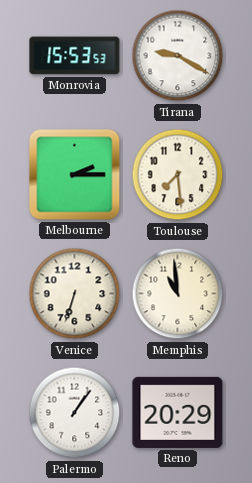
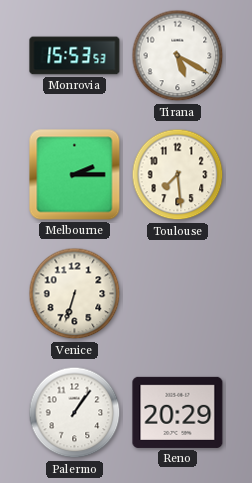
Tirana: 9:20 -> 5:20
Memphis: 10:59 -> none
